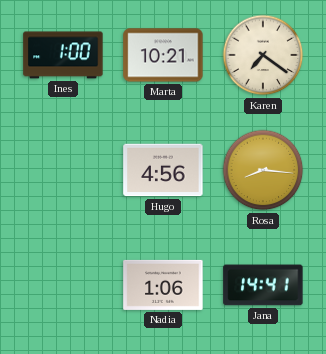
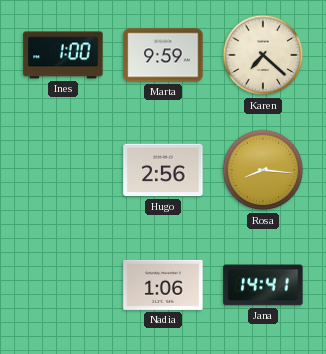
Marta: 10:21 -> 9:59
Karen: 7:21 -> 7:22
Hugo: 4:56 -> 2:56
